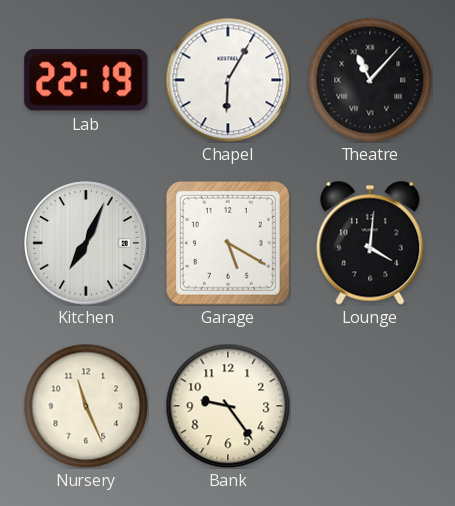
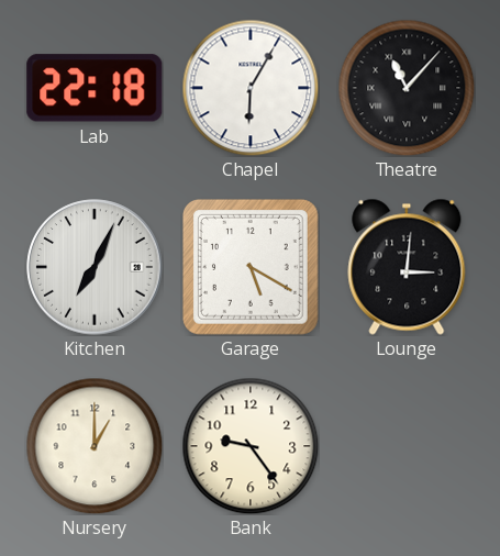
Lab: 22:19 -> 22:18
Lounge: 4:01 -> 3:01
Nursery: 11:26 -> 1:00
